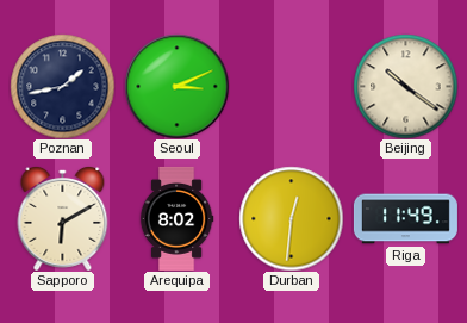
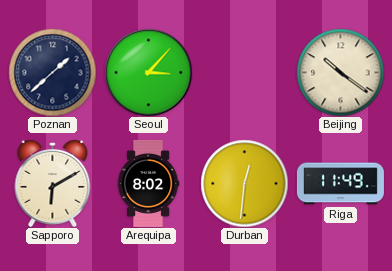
Poznan: 1:43 -> 1:38
Seoul: 3:11 -> 3:07
